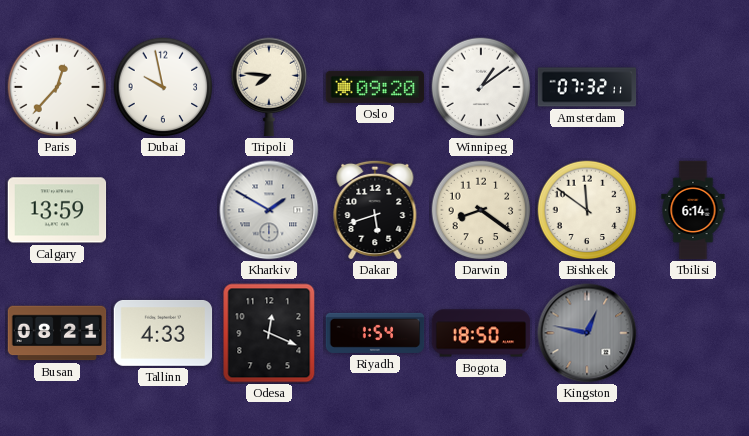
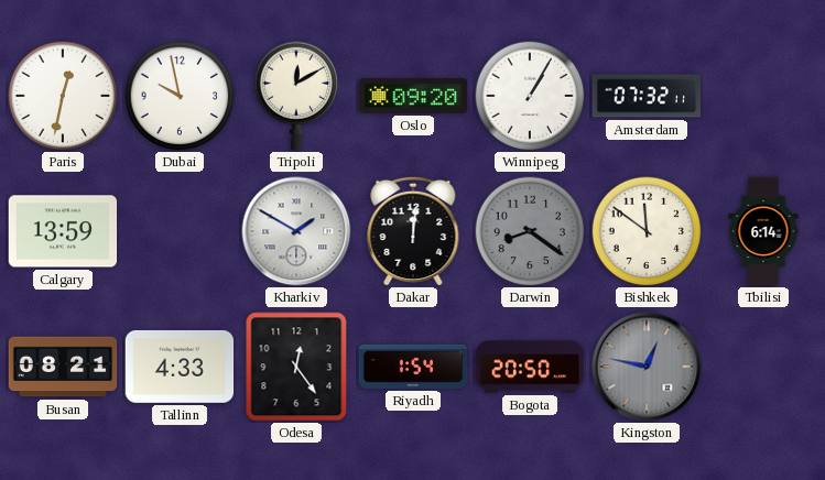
Paris: 12:37 -> 12:32
Tripoli: 7:46 -> 12:10
Winnipeg: 1:09 -> 1:05
Dakar: 5:42 -> 12:01
Darwin dial: cream -> grey
Odesa: 12:19 -> 12:24
Bogota: 18:50 -> 20:50
